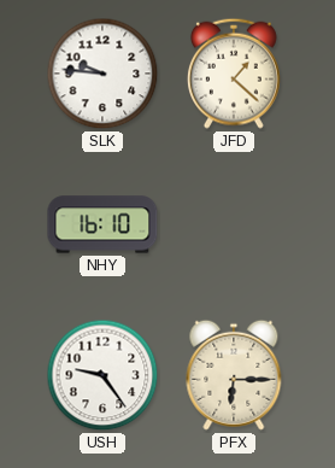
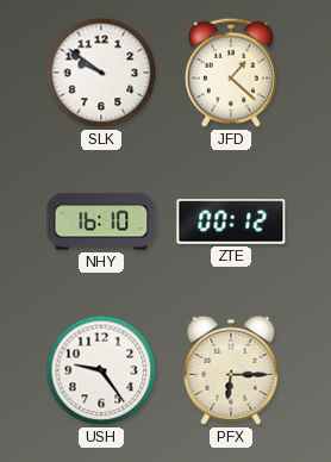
SLK: 9:46 -> 9:51
ZTE: none -> 00:12
